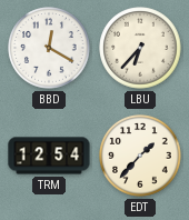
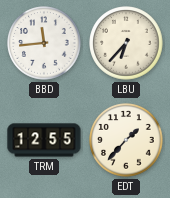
BBD: 12:20 -> 11:44
TRM: 12:54 -> 12:55
